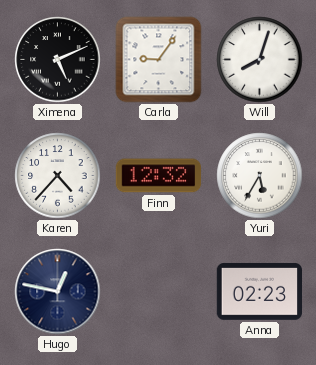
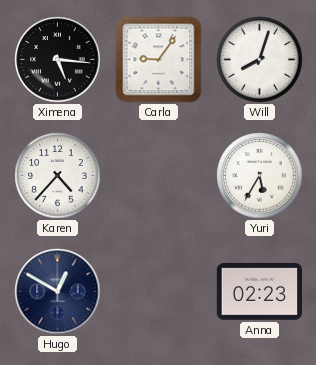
Ximena: 5:11 -> 5:16
Finn: 12:32 -> none
Hugo: 12:47 -> 12:50
